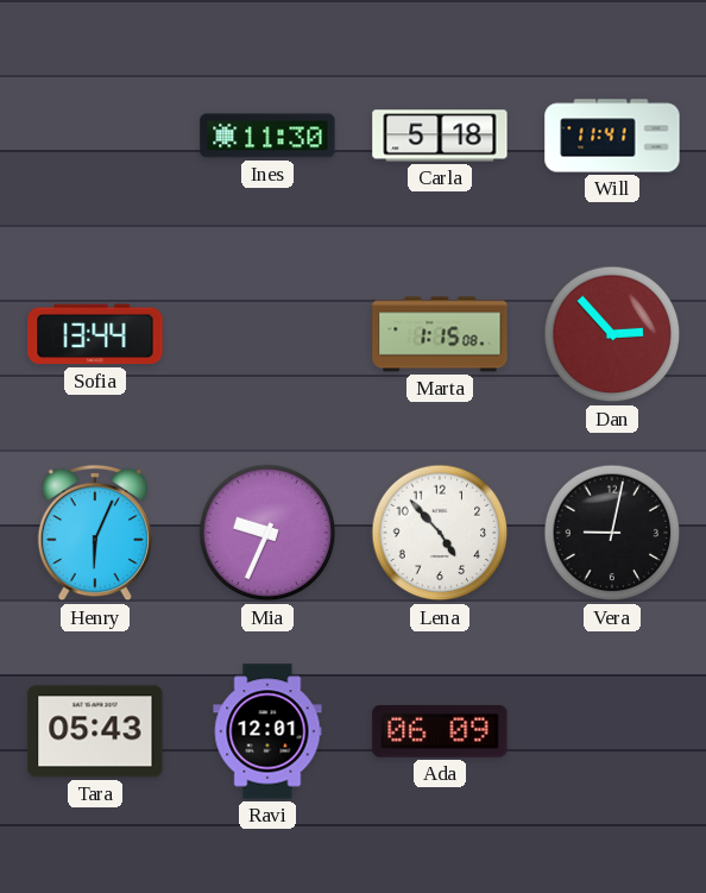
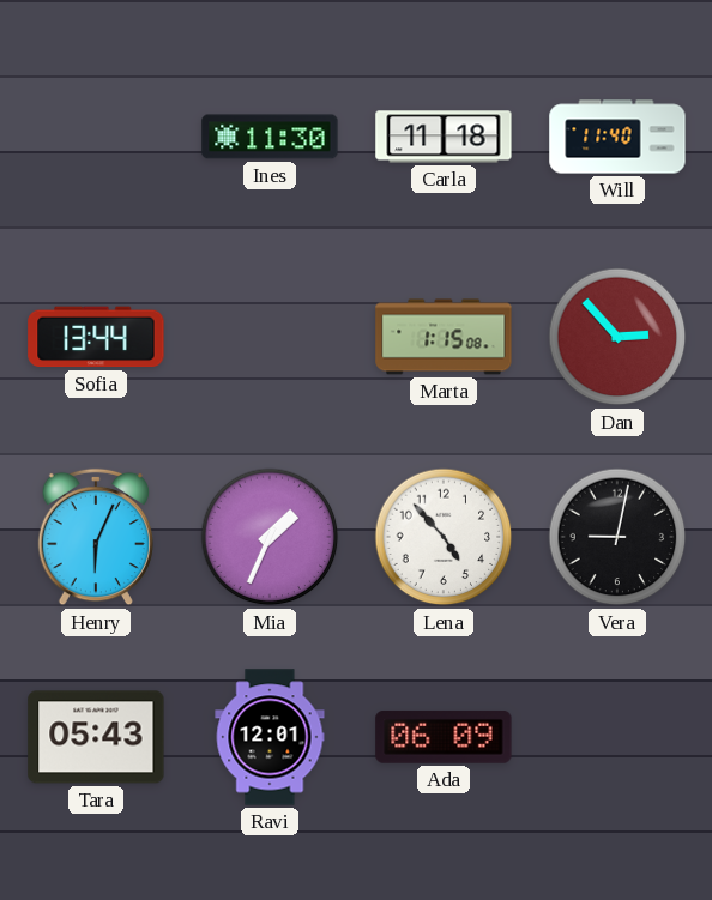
Carla: 5:18 -> 11:18
Will: 11:41 -> 11:40
Mia: 9:34 -> 1:34
